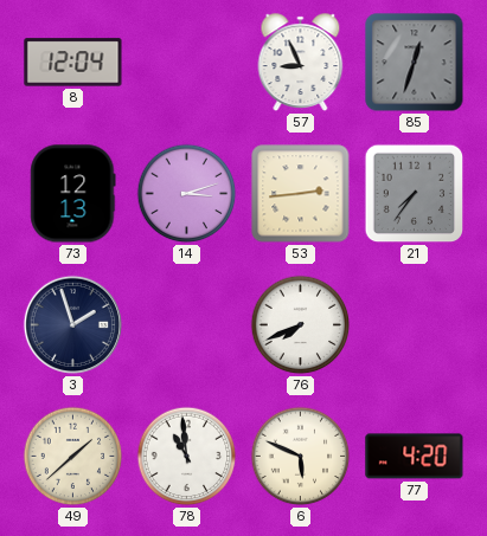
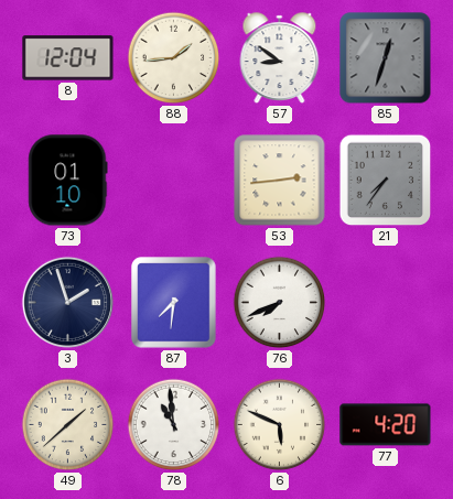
88: none -> 1:44
57: 8:56 -> 8:51
73: 12:13 -> 01:10
14: 3:12 -> none
87: none -> 7:31
